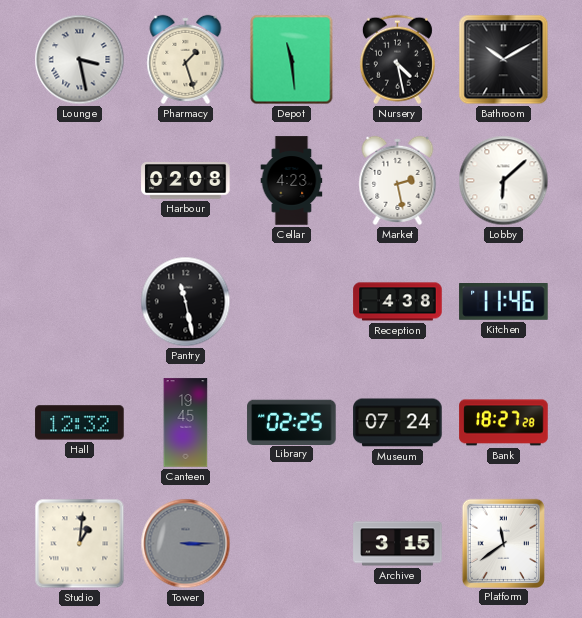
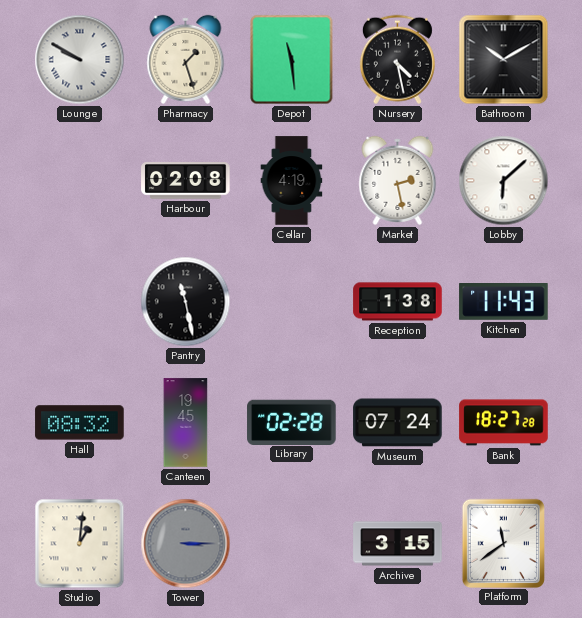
Lounge: 3:28 -> 9:50
Cellar: 4:23 -> 4:19
Reception: 4:38 -> 1:38
Kitchen: 11:46 -> 11:43
Hall: 12:32 -> 08:32
Library: 02:25 -> 02:28
